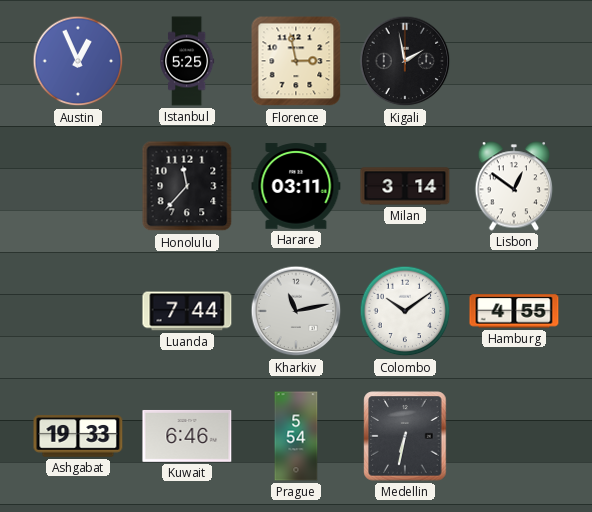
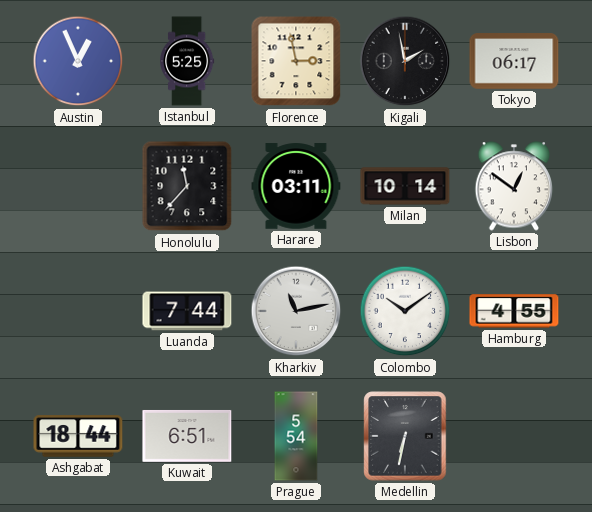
Tokyo: none -> 06:17
Milan: 3:14 -> 10:14
Ashgabat: 19:33 -> 18:44
Kuwait: 6:46 -> 6:51
